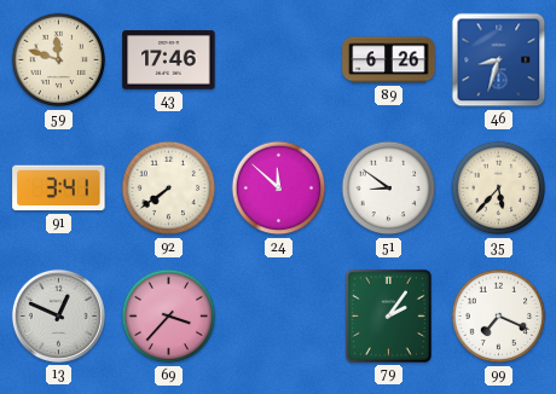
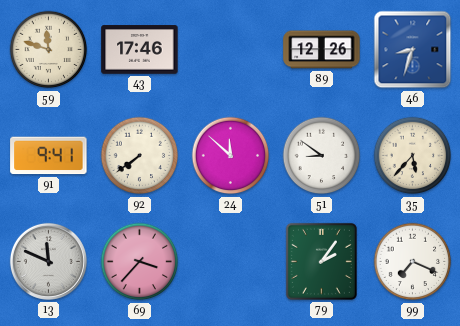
89: 6:26 -> 12:26
91: 3:41 -> 9:41
13: 12:49 -> 11:49
